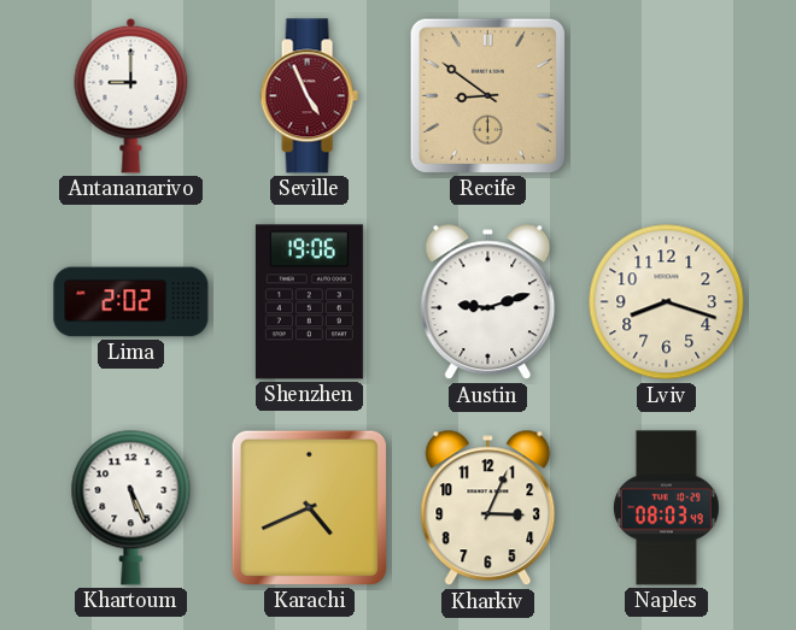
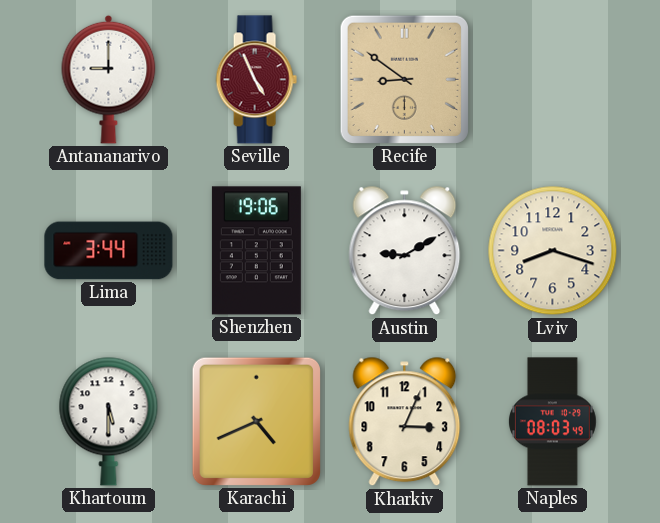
Lima: 2:02 -> 3:44
Austin: 9:12 -> 9:10
Khartoum: 5:26 -> 5:30
